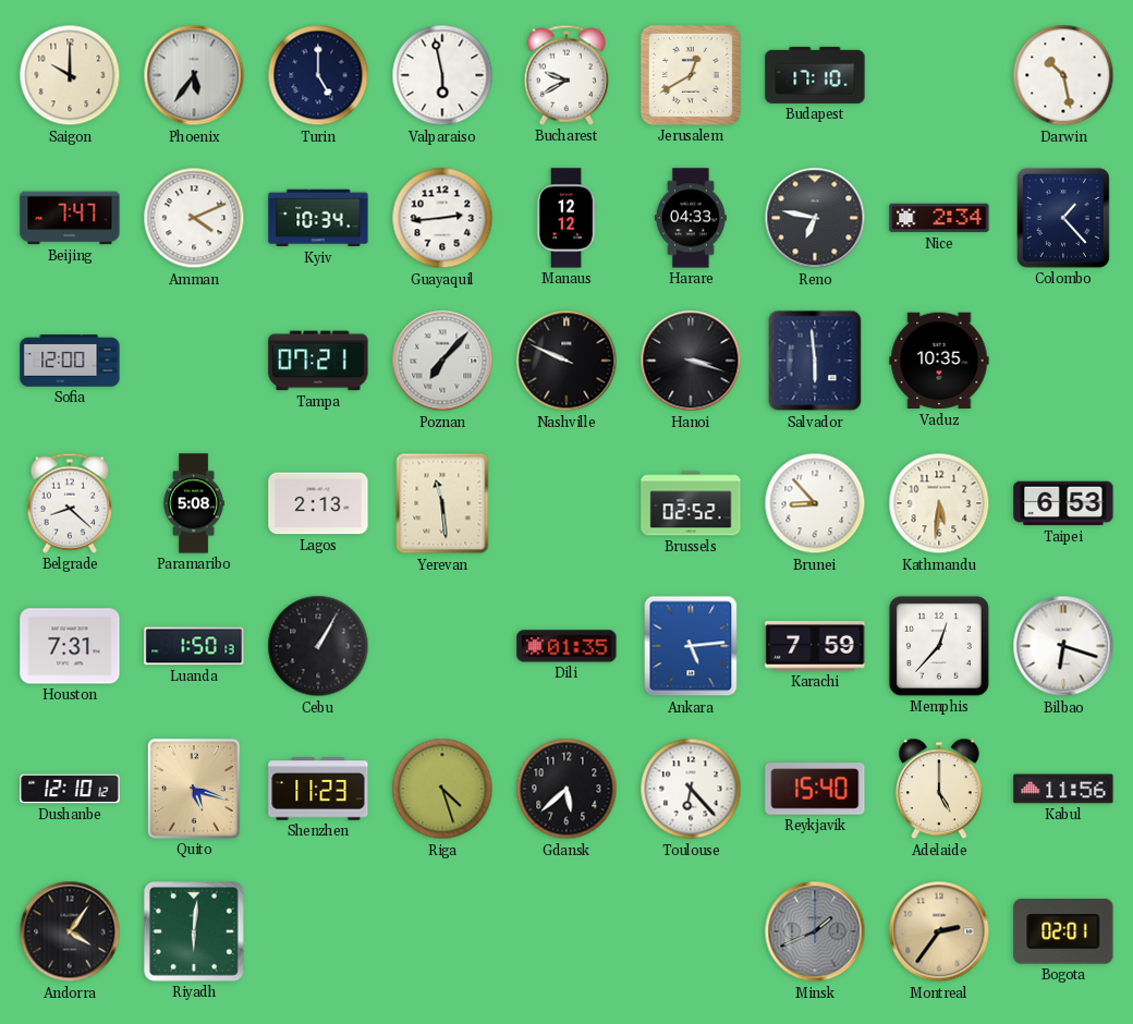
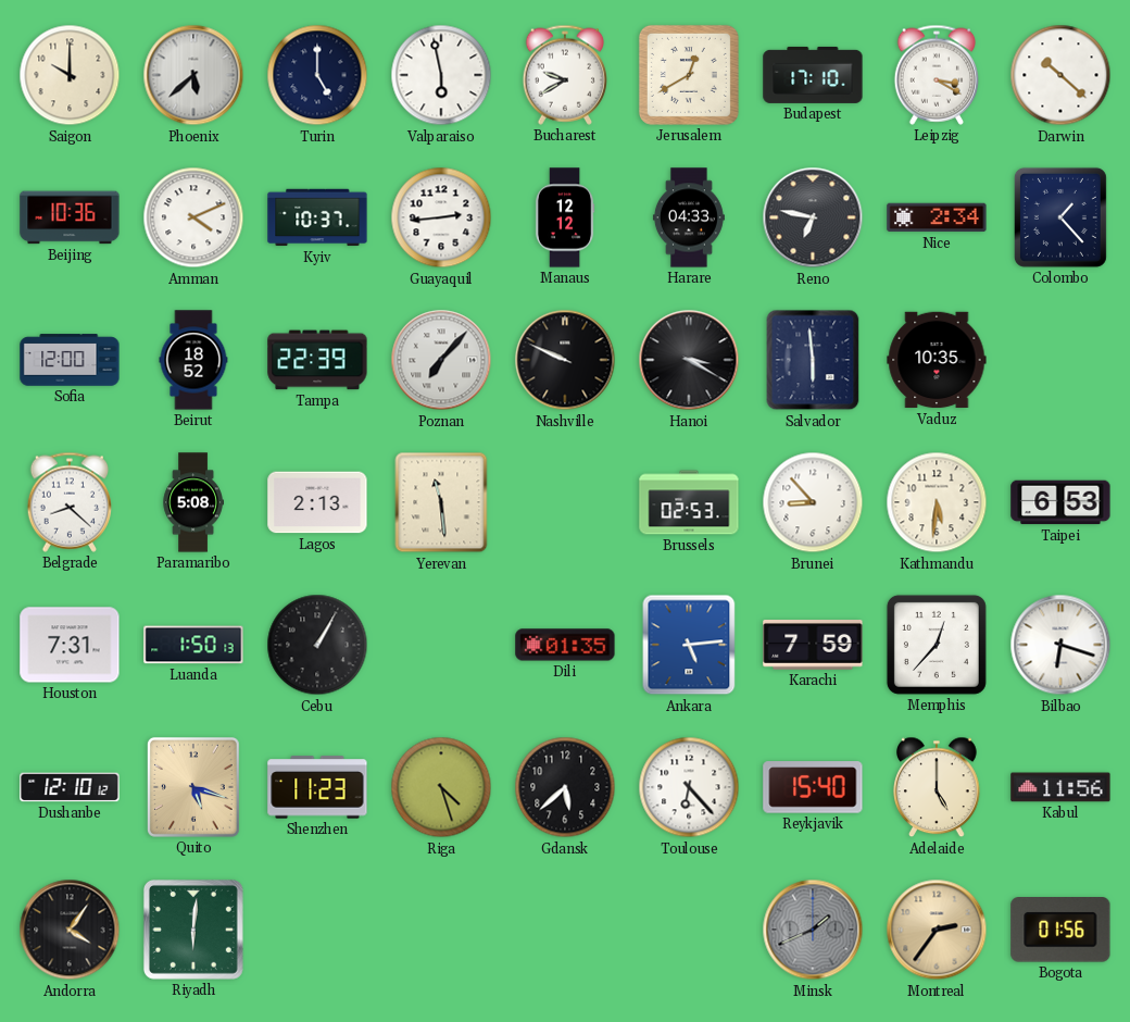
Phoenix: 5:36 -> 5:38
Leipzig: none -> 3:20
Darwin: 10:28 -> 10:22
Beijing: 7:47 -> 10:36
Kyiv: 10:34 -> 10:37
Beirut: none -> 18:52
Tampa: 07:21 -> 22:39
Hanoi: 3:18 -> 3:20
Brussels: 02:52 -> 02:53
Bogota: 02:01 -> 01:56
